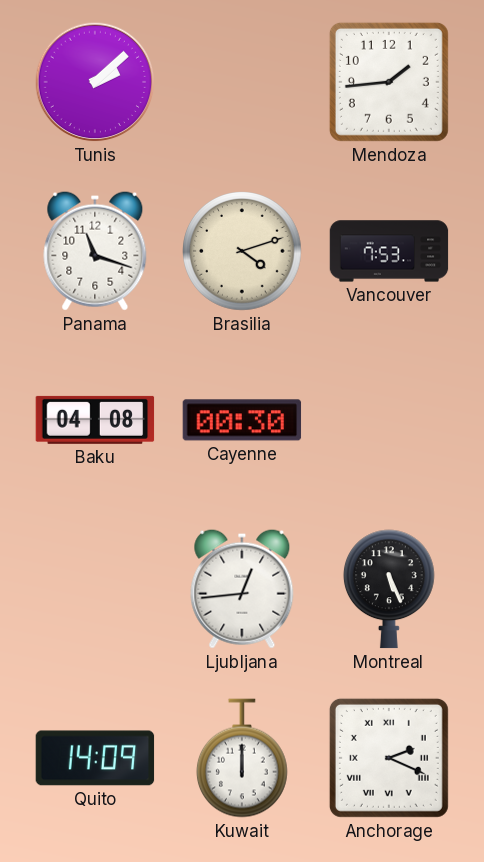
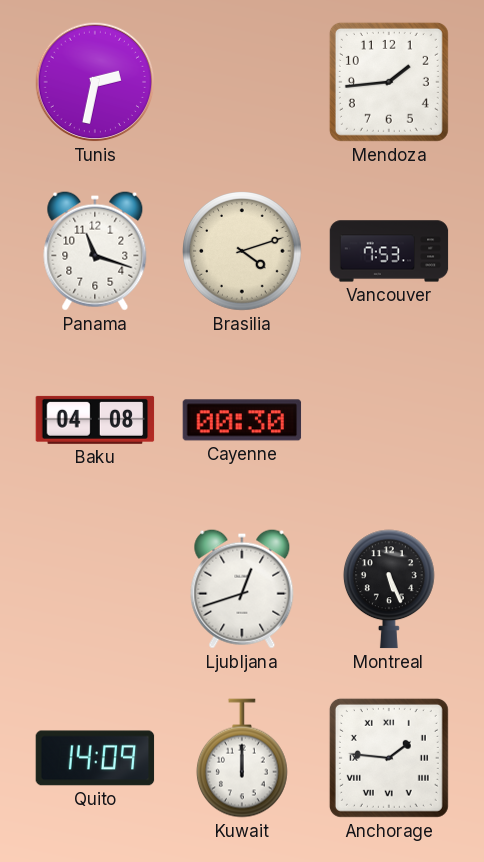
Tunis: 2:08 -> 2:32
Ljubljana: 12:44 -> 12:42
Anchorage: 2:19 -> 1:46
